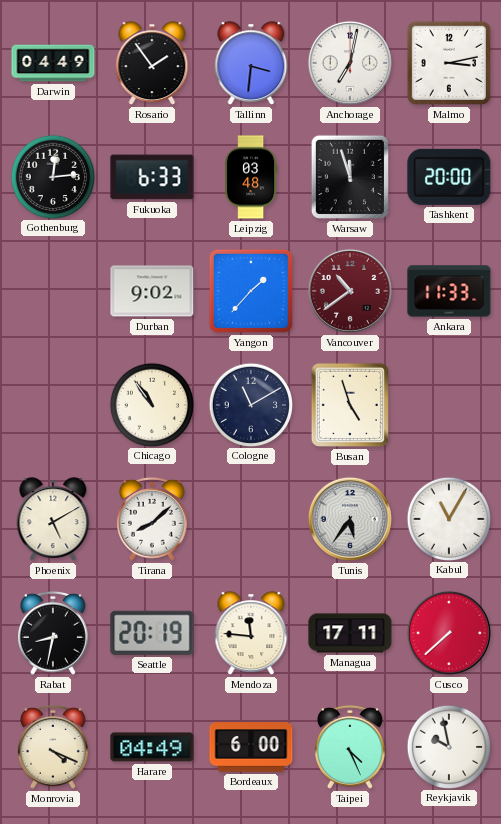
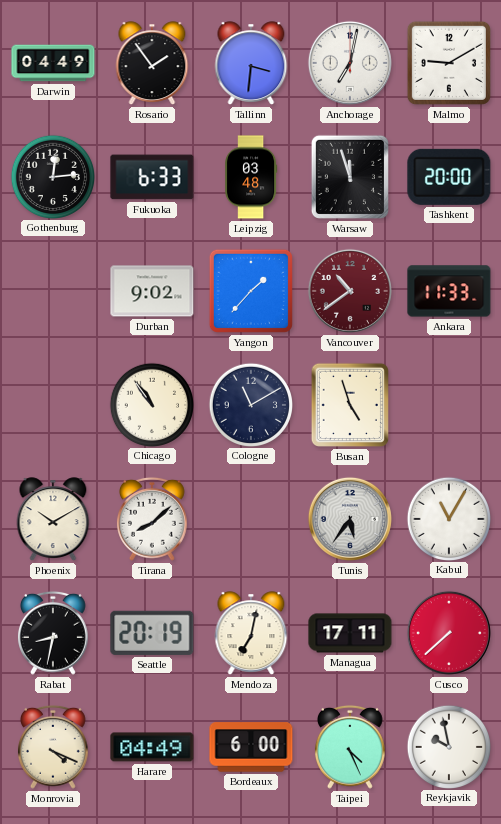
Malmo: 3:13 -> 9:10
Phoenix: 5:10 -> 10:10
Mendoza: 11:46 -> 7:02
